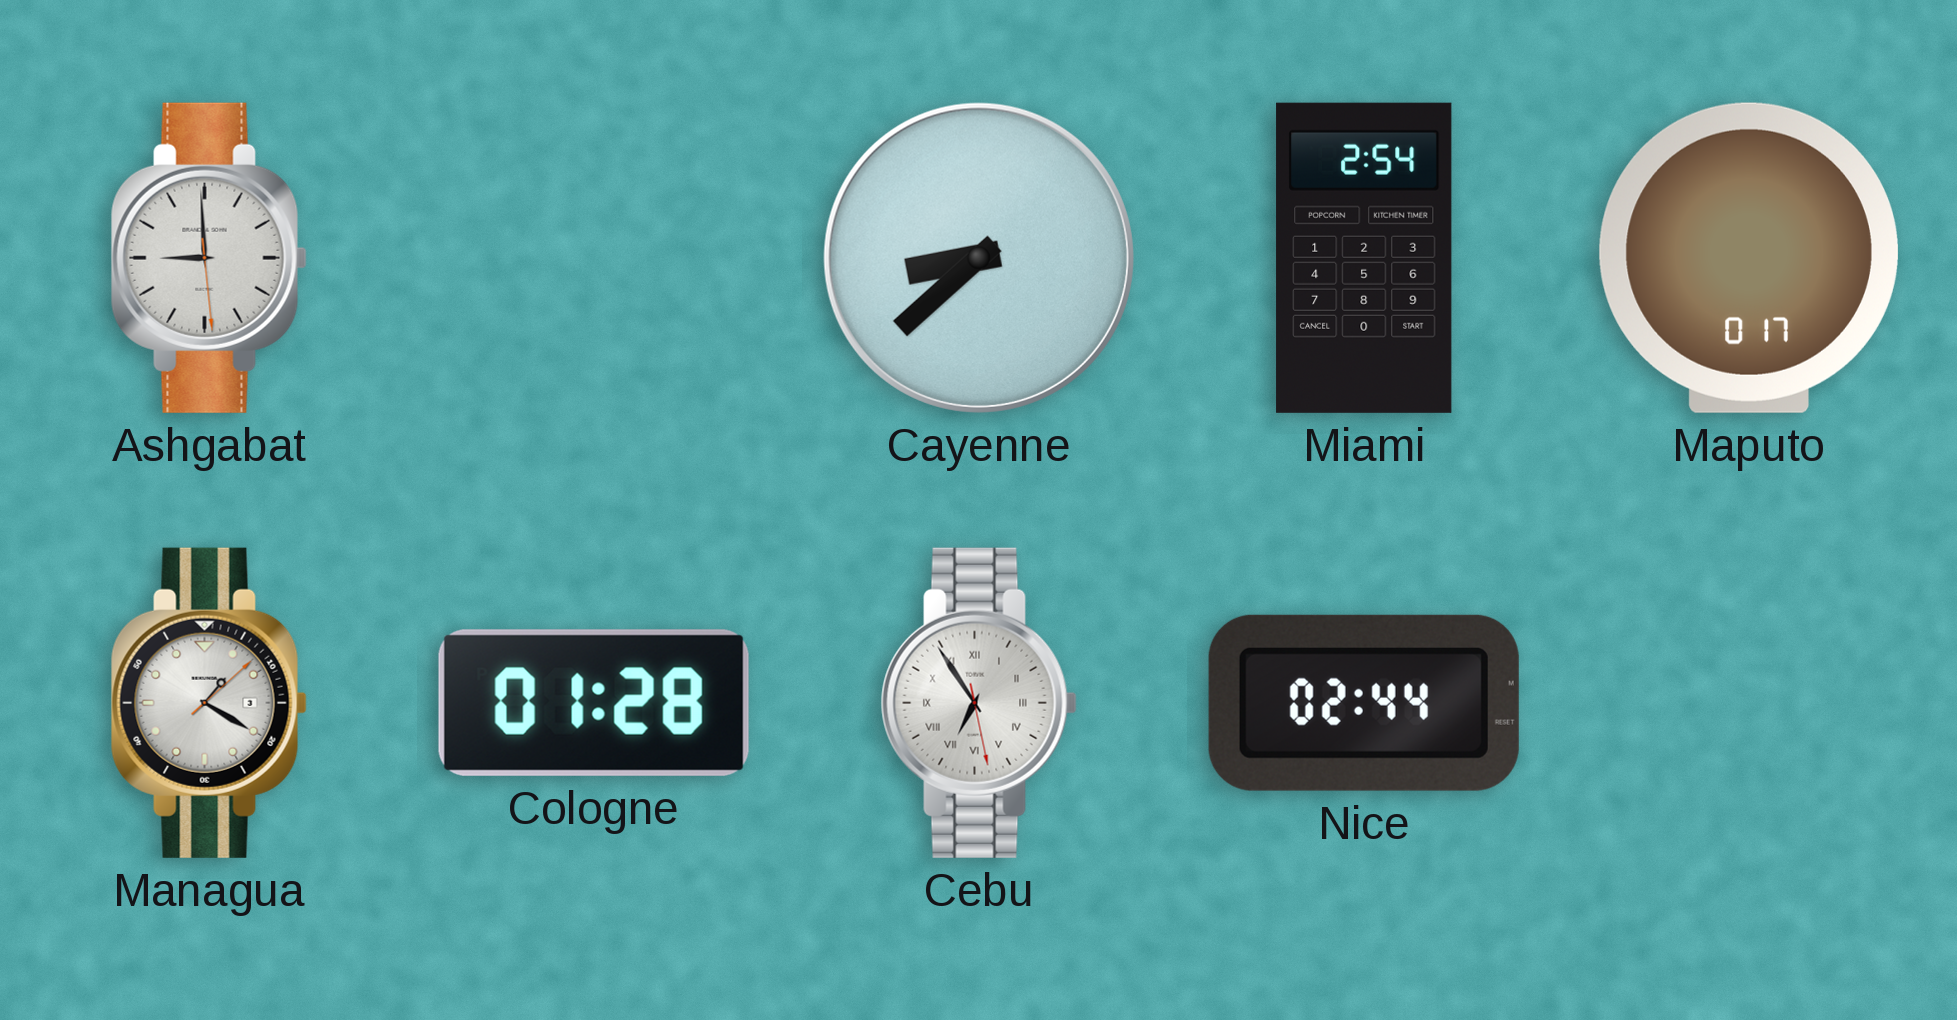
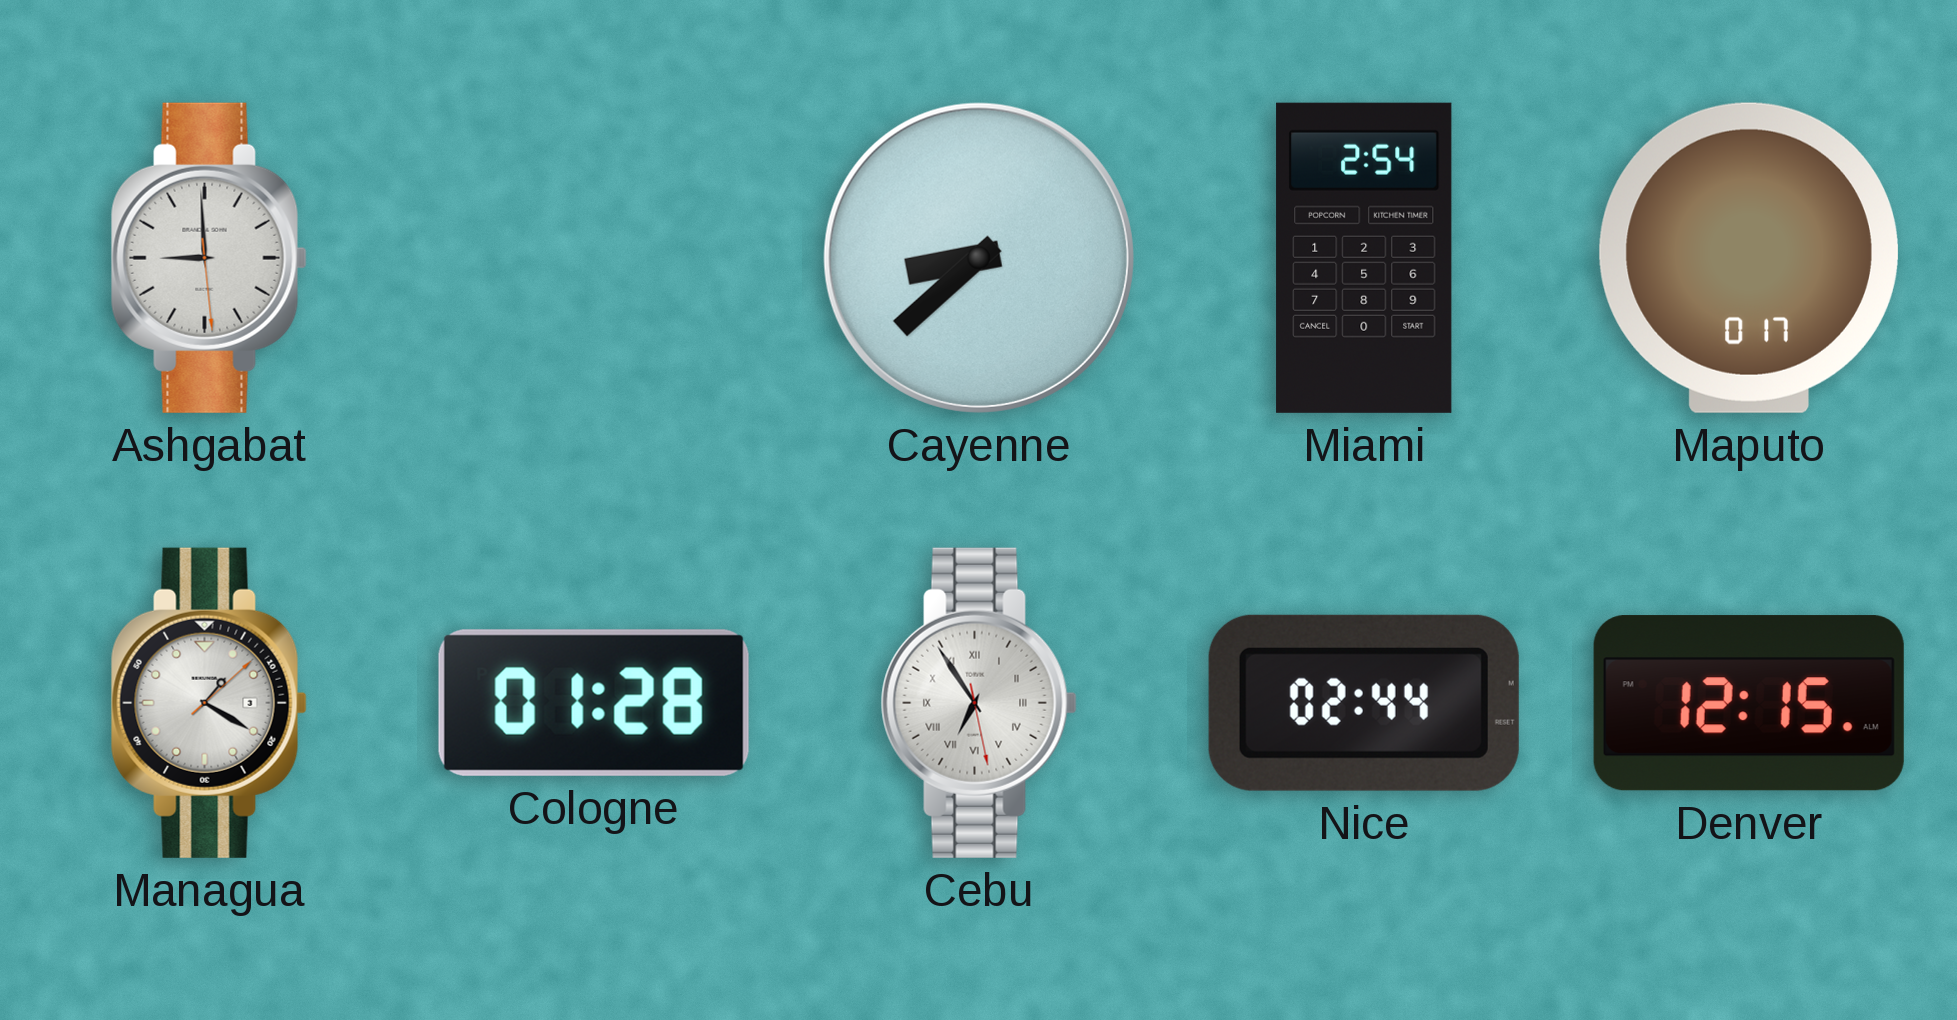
Denver: none -> 12:15
